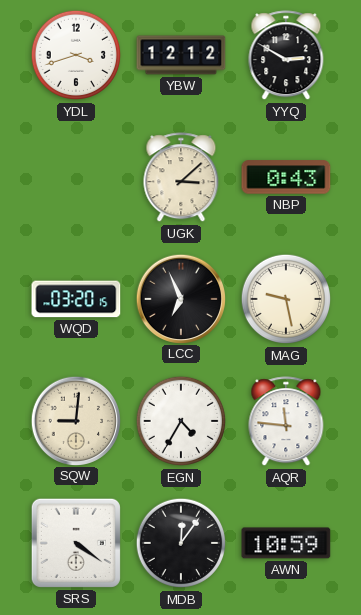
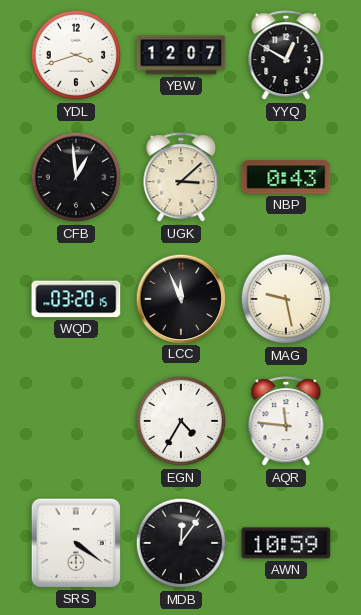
YBW: 12:12 -> 12:07
YYQ: 2:50 -> 12:50
CFB: none -> 12:59
LCC: 6:56 -> 11:56
SQW: 9:01 -> none
